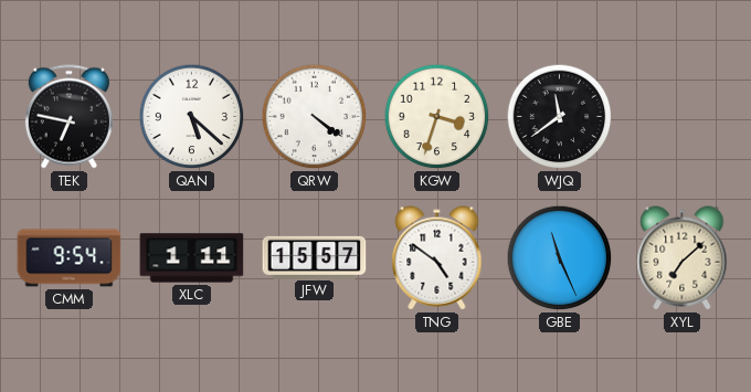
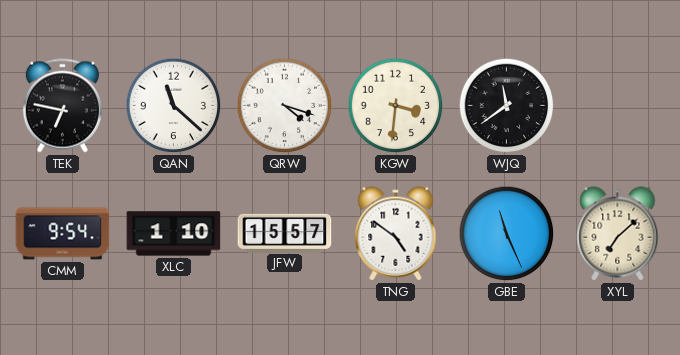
QAN: 5:22 -> 11:22
QRW: 4:21 -> 4:18
KGW: 3:33 -> 3:31
XLC: 1:11 -> 1:10
